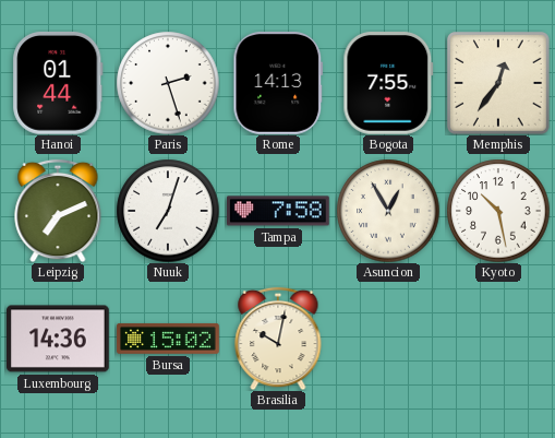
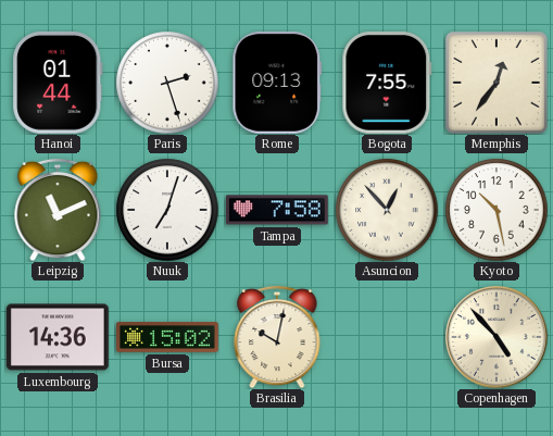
Rome: 14:13 -> 09:13
Leipzig: 7:11 -> 11:11
Asuncion: 12:55 -> 12:53
Copenhagen: none -> 4:53
